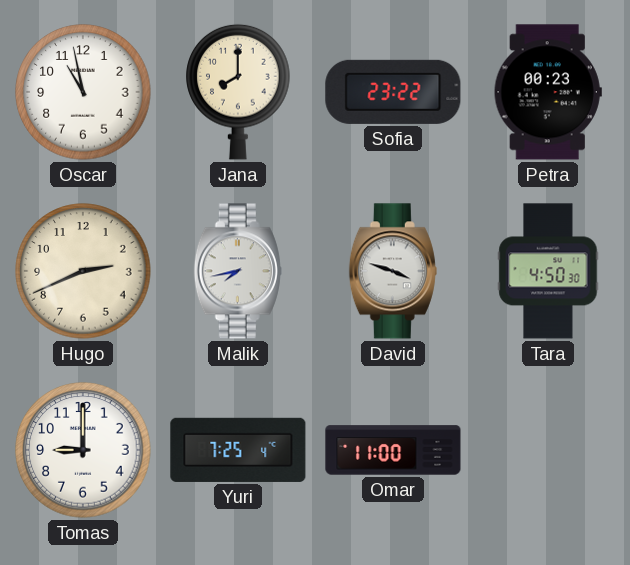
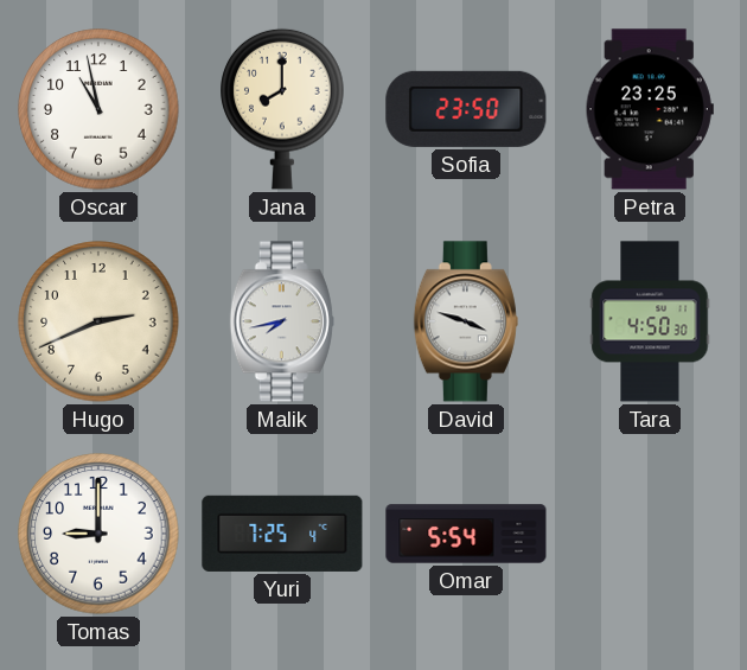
Sofia: 23:22 -> 23:50
Petra: 00:23 -> 23:25
Omar: 11:00 -> 5:54
